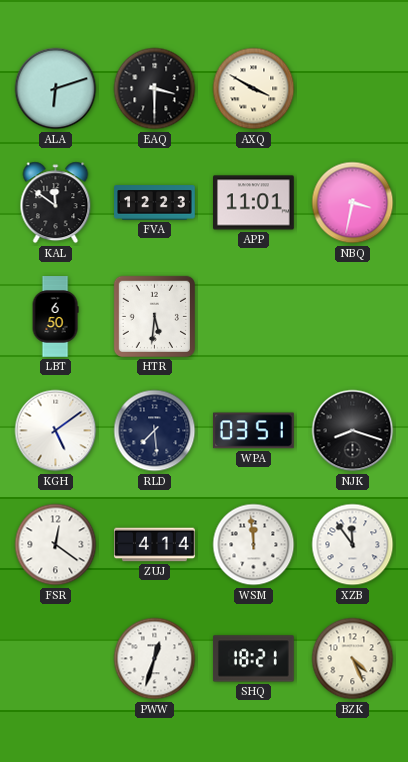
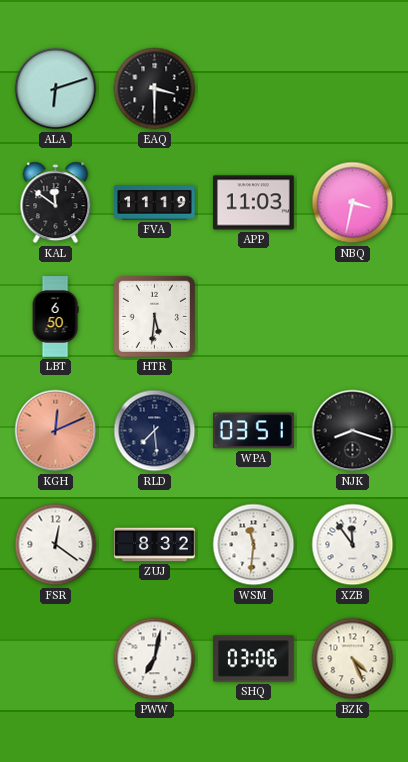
AXQ: 3:50 -> none
FVA: 12:23 -> 11:19
APP: 11:01 -> 11:03
KGH: 5:09 -> 12:11
KGH dial: white -> salmon
ZUJ: 4:14 -> 8:32
WSM: 11:59 -> 11:31
PWW: 12:33 -> 7:02
SHQ: 18:21 -> 03:06
